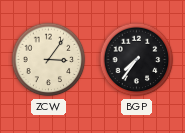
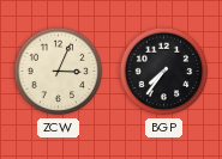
ZCW: 3:06 -> 3:04
